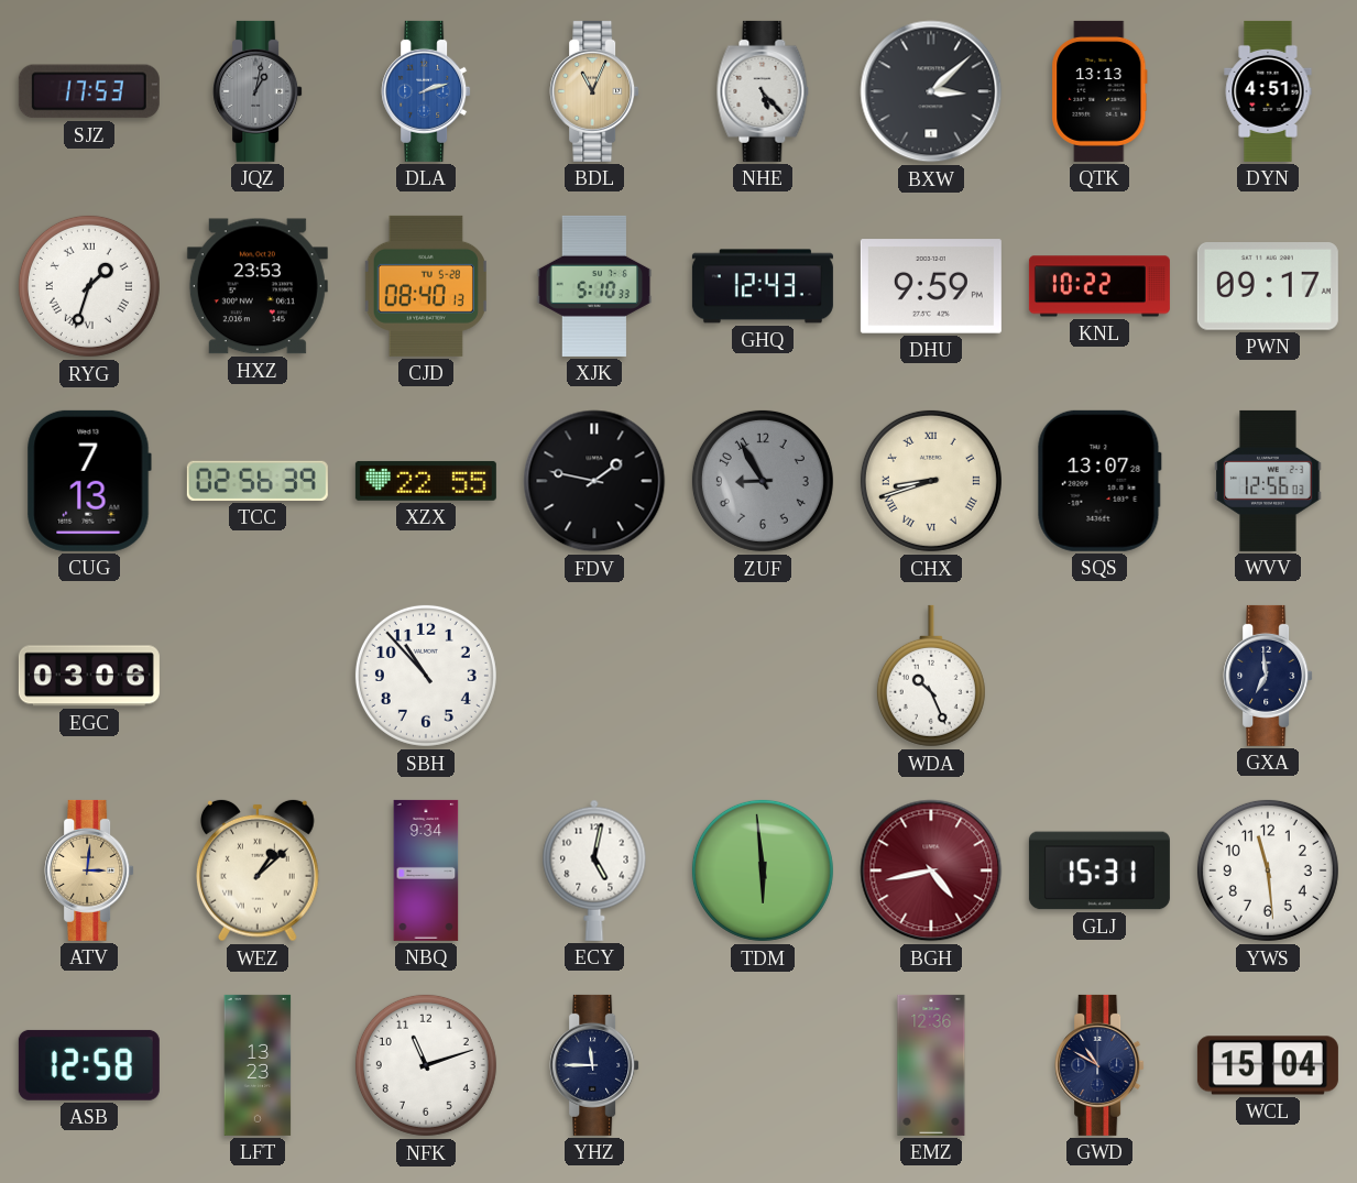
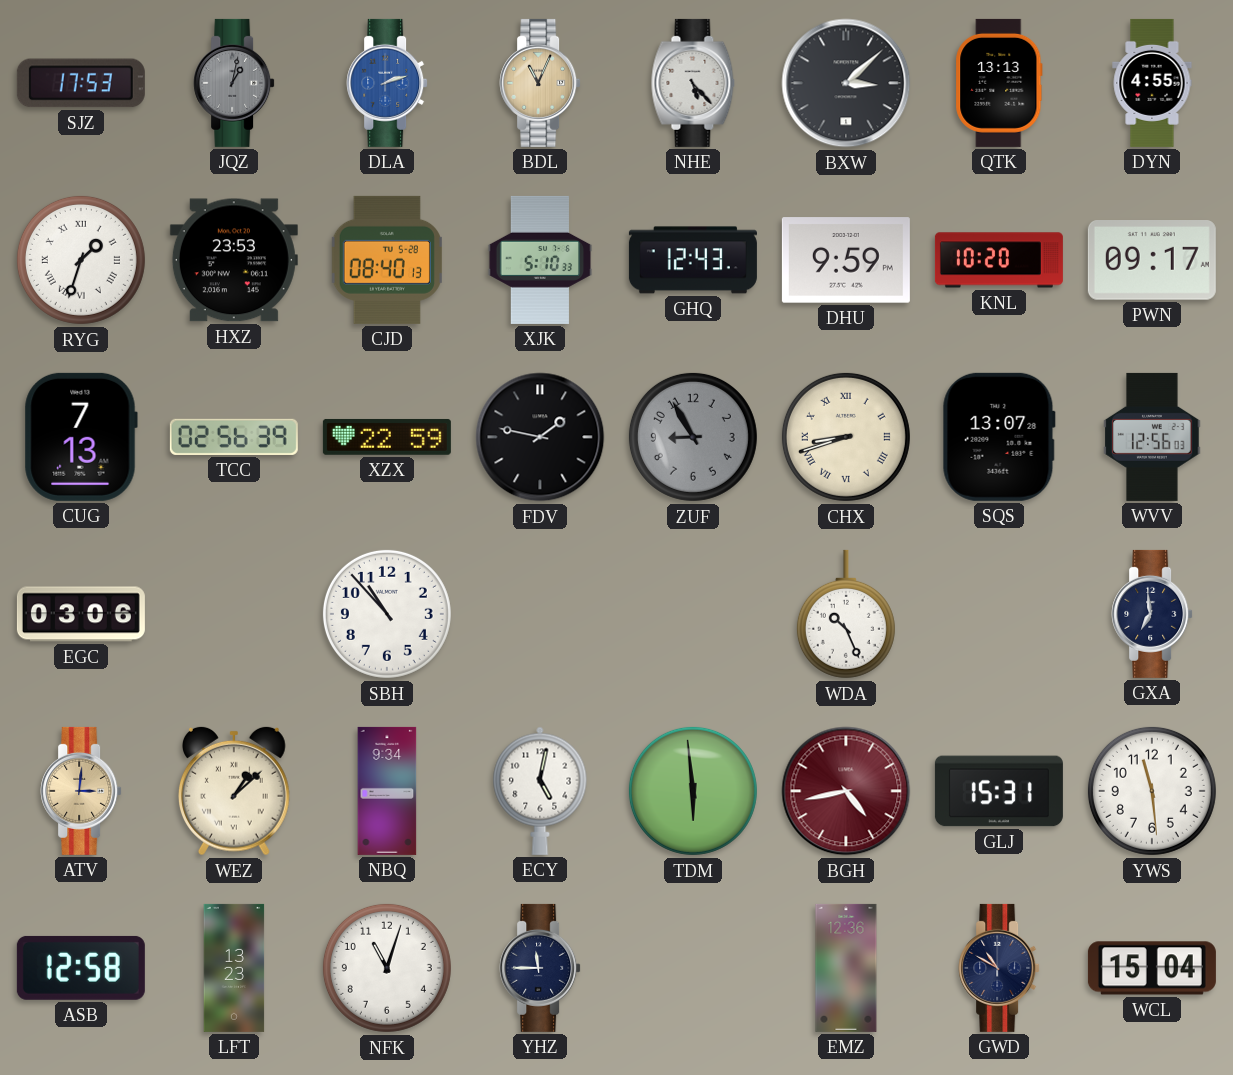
DYN: 4:51 -> 4:55
KNL: 10:22 -> 10:20
XZX: 22:55 -> 22:59
NFK: 11:12 -> 11:03
